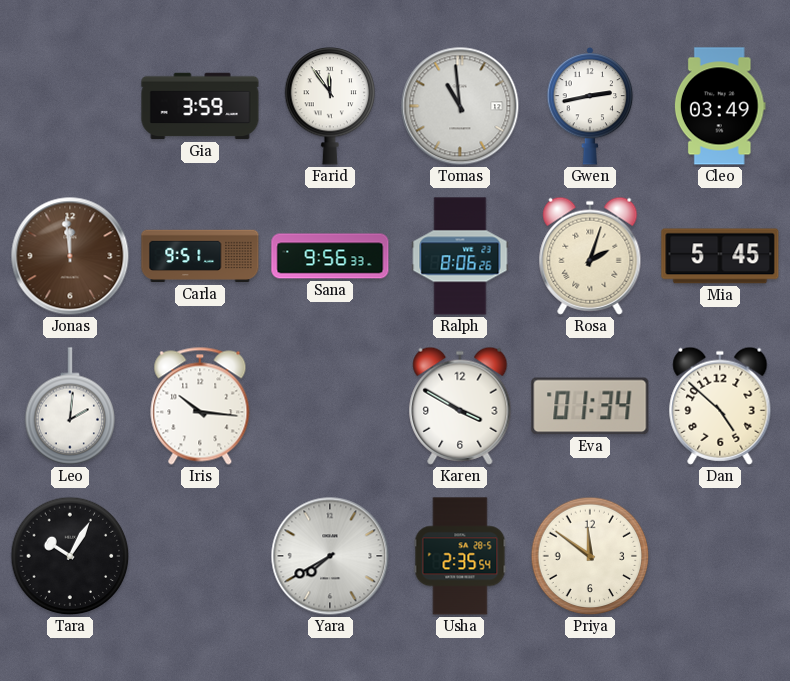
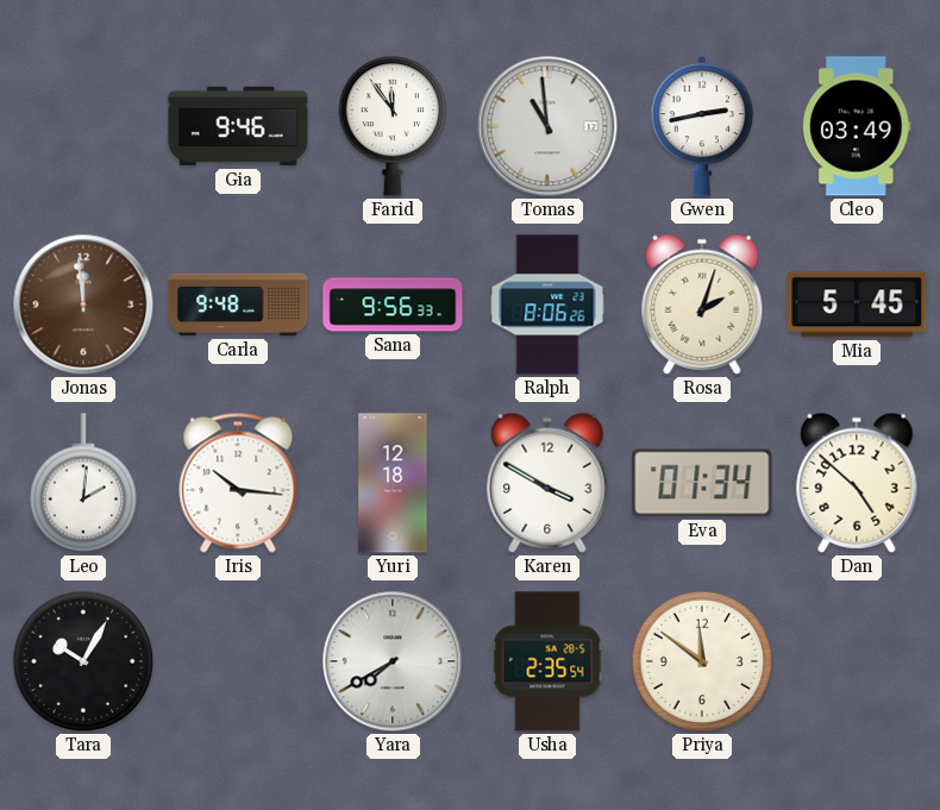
Gia: 3:59 -> 9:46
Carla: 9:51 -> 9:48
Yuri: none -> 12:18
